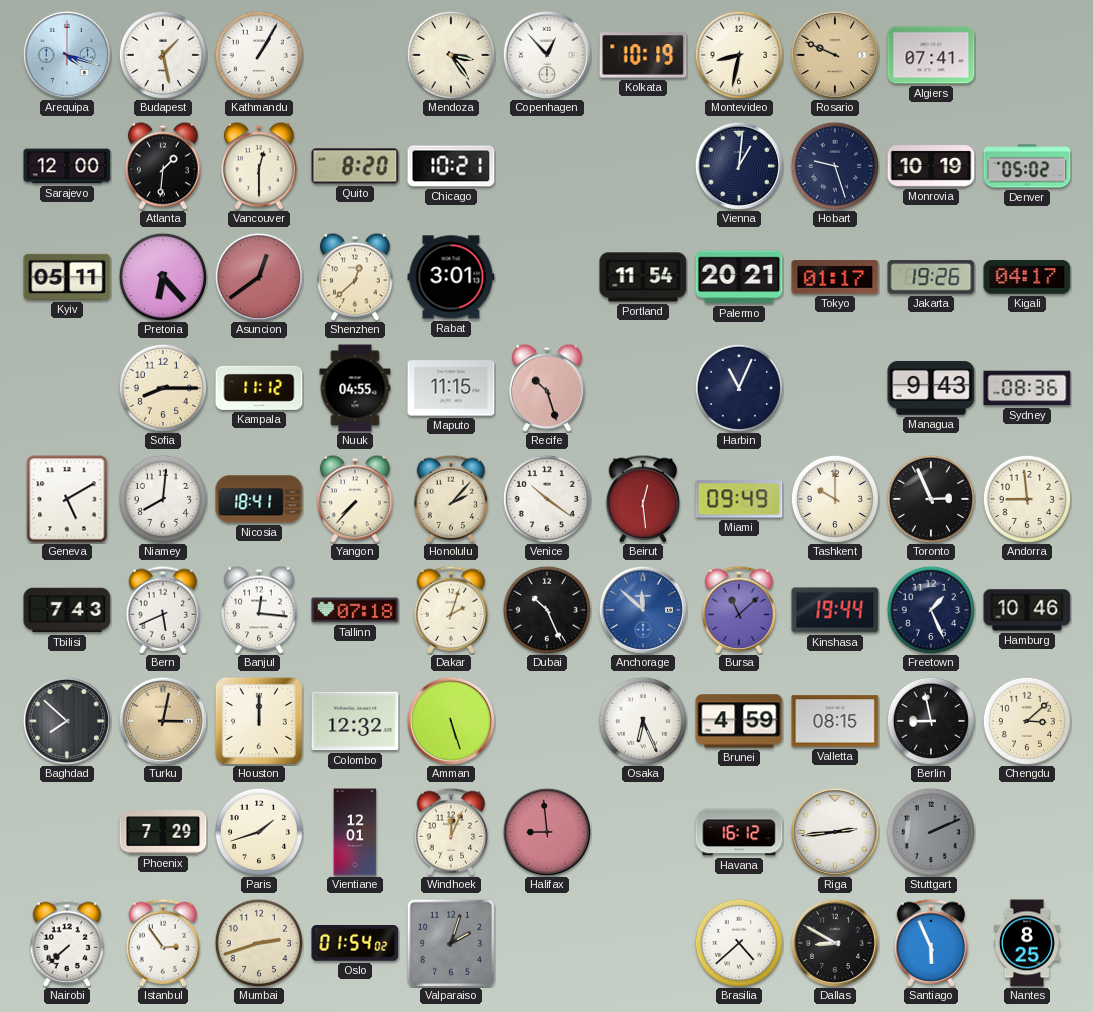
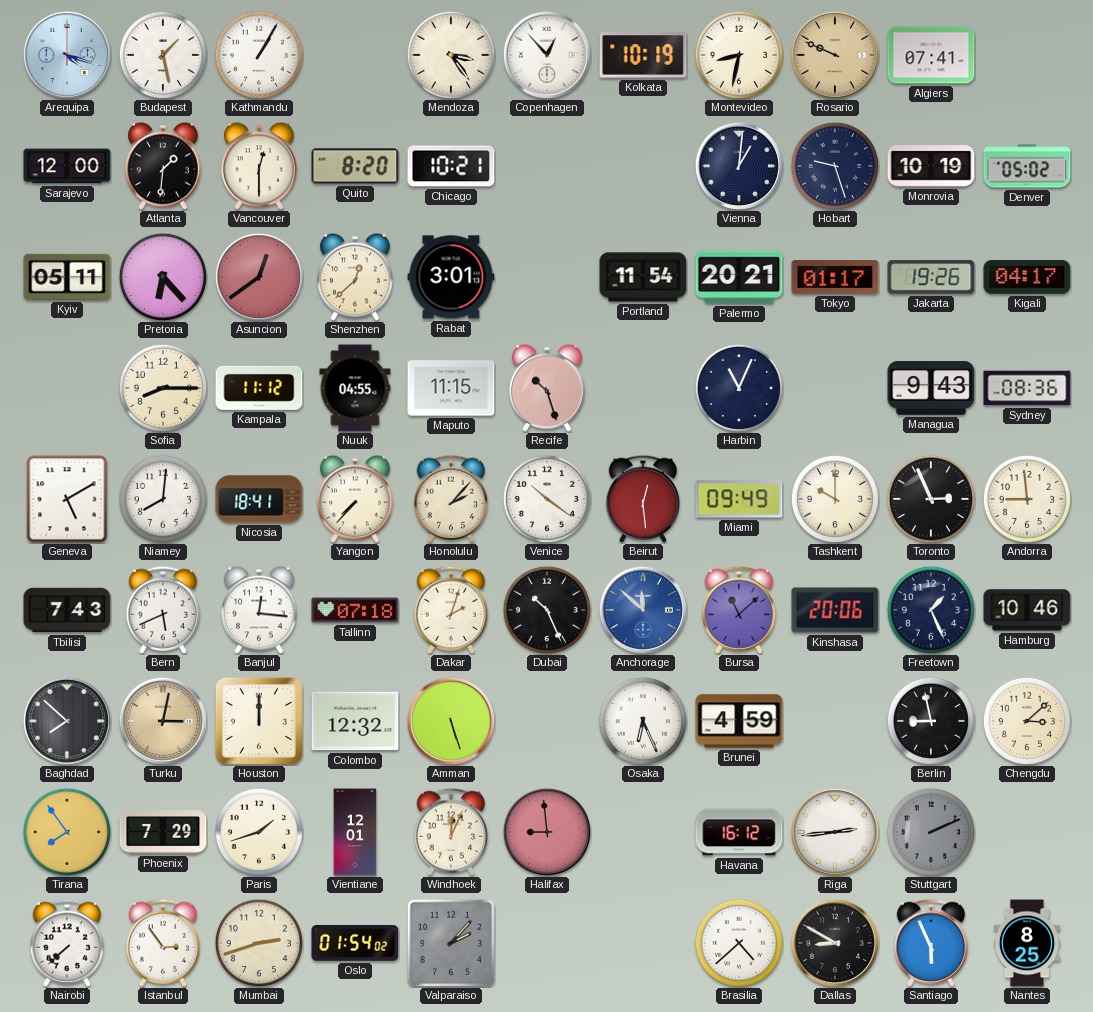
Kinshasa: 19:44 -> 20:06
Valletta: 08:15 -> none
Tirana: none -> 7:54
Valparaiso: 2:03 -> 2:07
